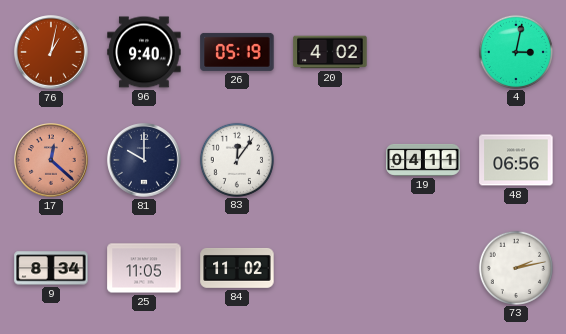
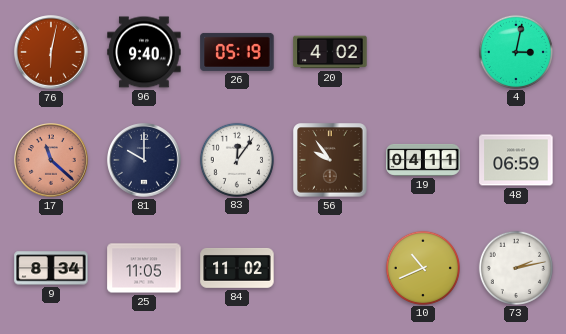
76: 1:02 -> 6:02
17: 12:22 -> 11:22
56: none -> 9:54
48: 06:56 -> 06:59
10: none -> 10:41
